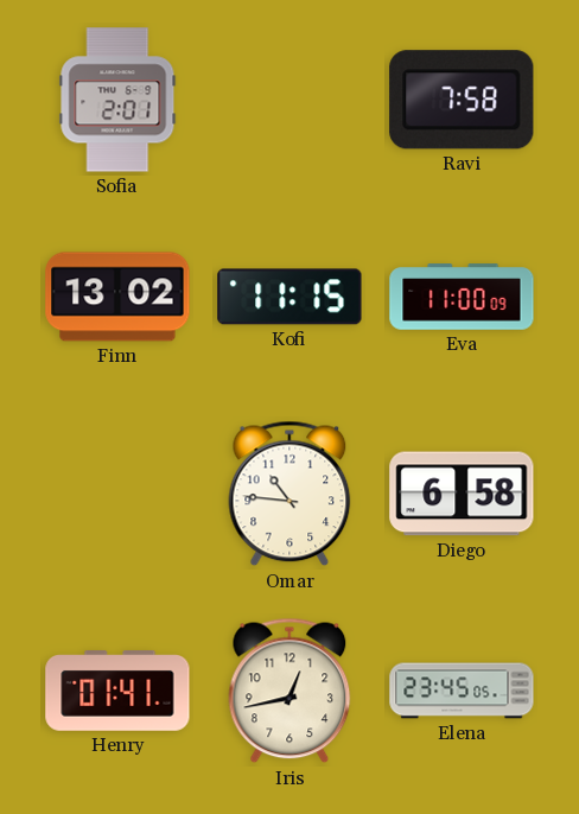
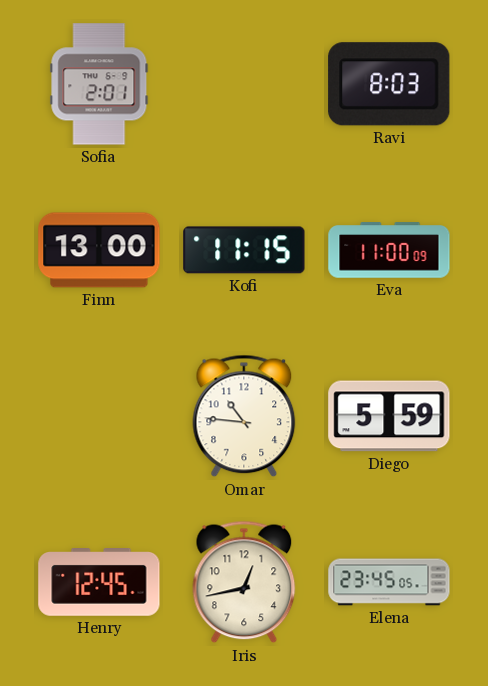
Ravi: 7:58 -> 8:03
Finn: 13:02 -> 13:00
Diego: 6:58 -> 5:59
Henry: 01:41 -> 12:45
